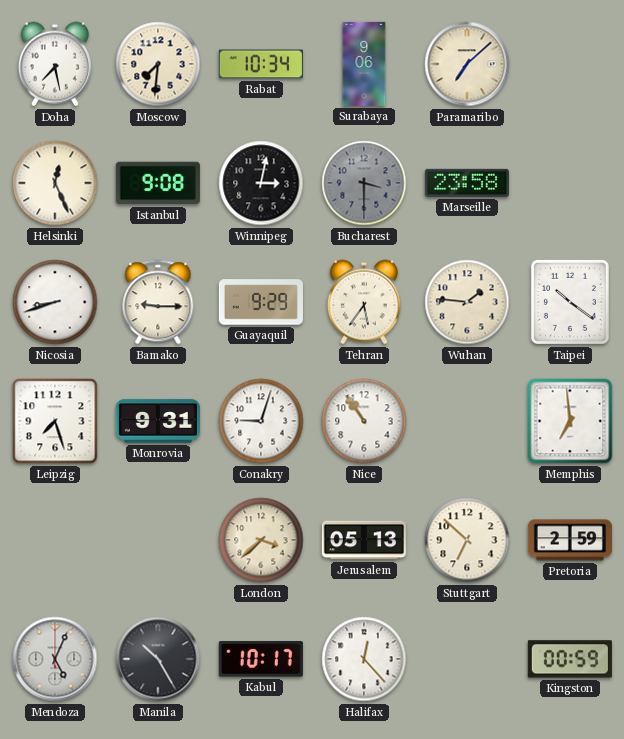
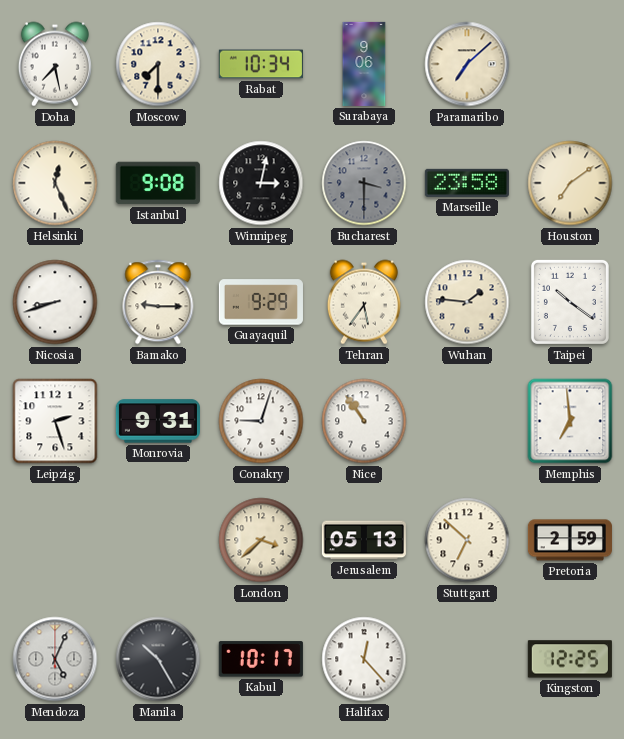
Moscow: 7:31 -> 7:30
Houston: none -> 7:09
Leipzig: 7:27 -> 2:27
Kingston: 00:59 -> 12:25
